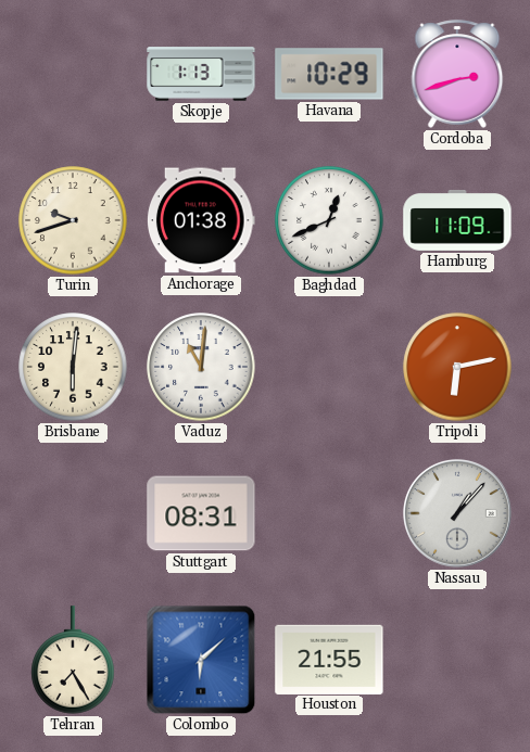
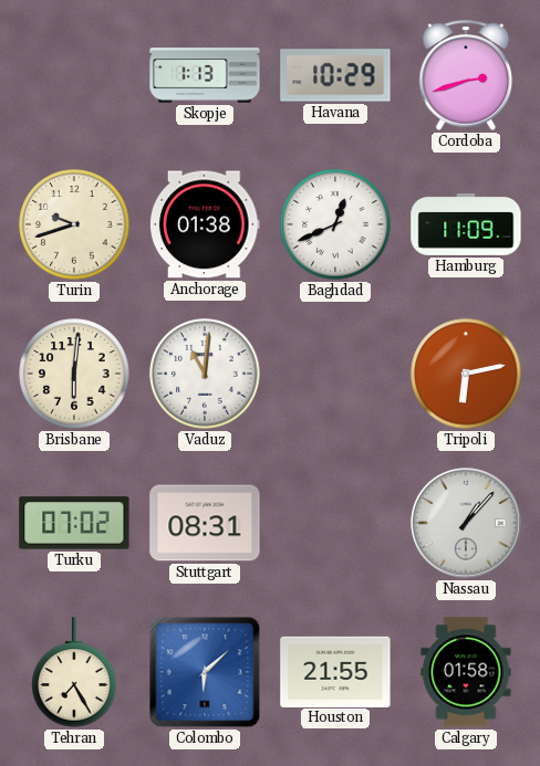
Turku: none -> 07:02
Calgary: none -> 01:58
